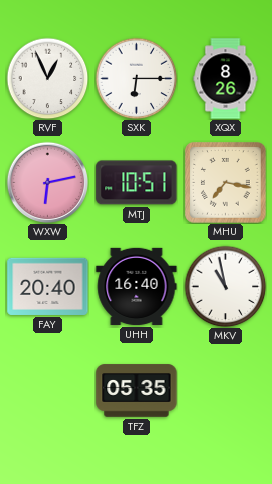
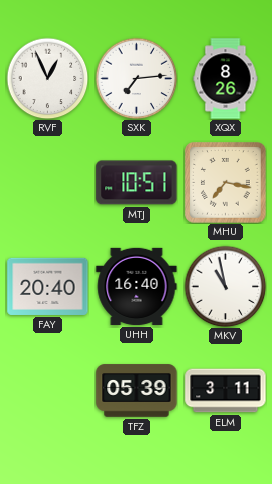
SXK: 6:15 -> 7:14
WXW: 6:13 -> none
TFZ: 05:35 -> 05:39
ELM: none -> 3:11
